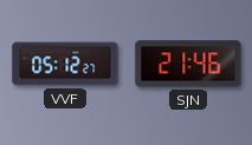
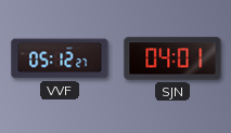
SJN: 21:46 -> 04:01
